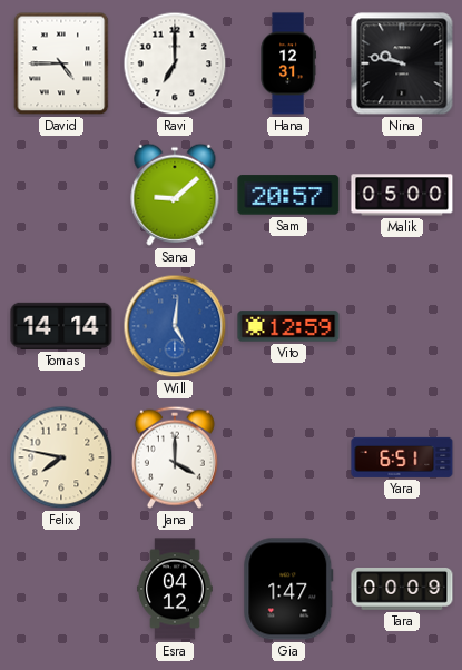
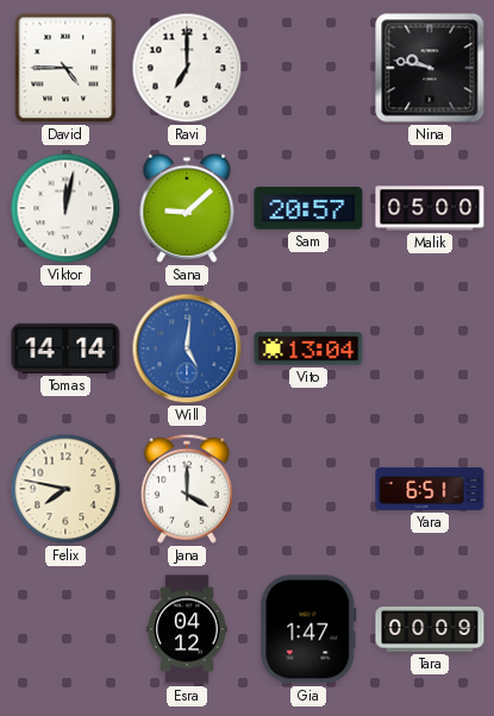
Hana: 12:31 -> none
Viktor: none -> 12:02
Vito: 12:59 -> 13:04
